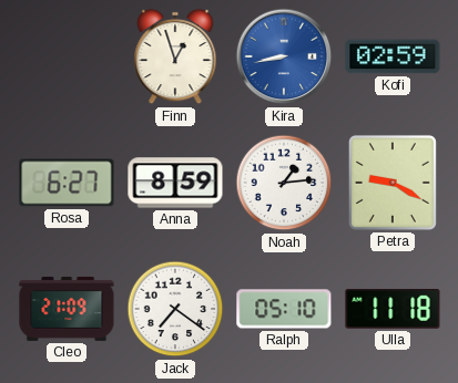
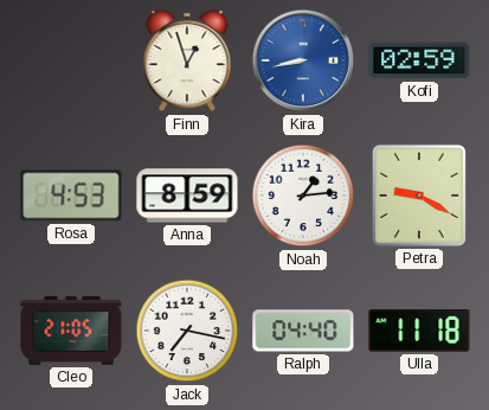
Rosa: 6:27 -> 4:53
Cleo: 21:09 -> 21:05
Jack: 7:21 -> 7:17
Ralph: 05:10 -> 04:40
